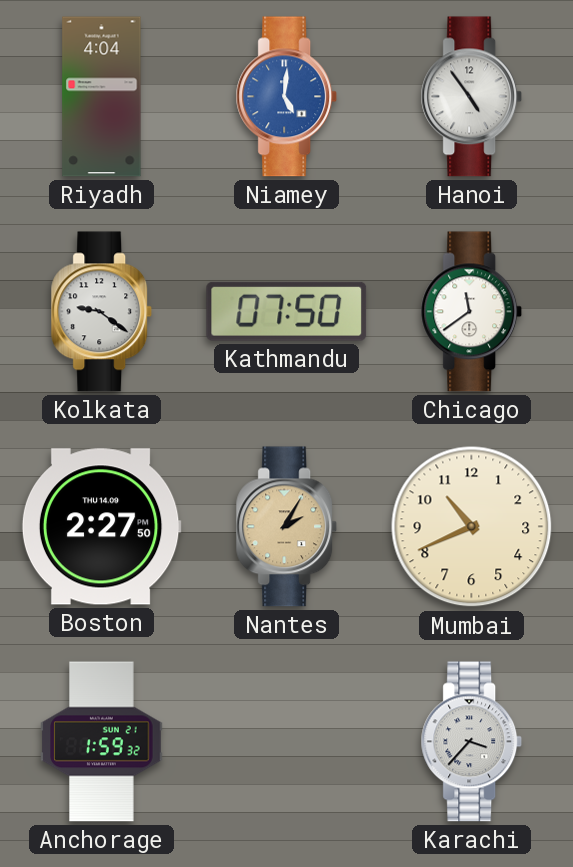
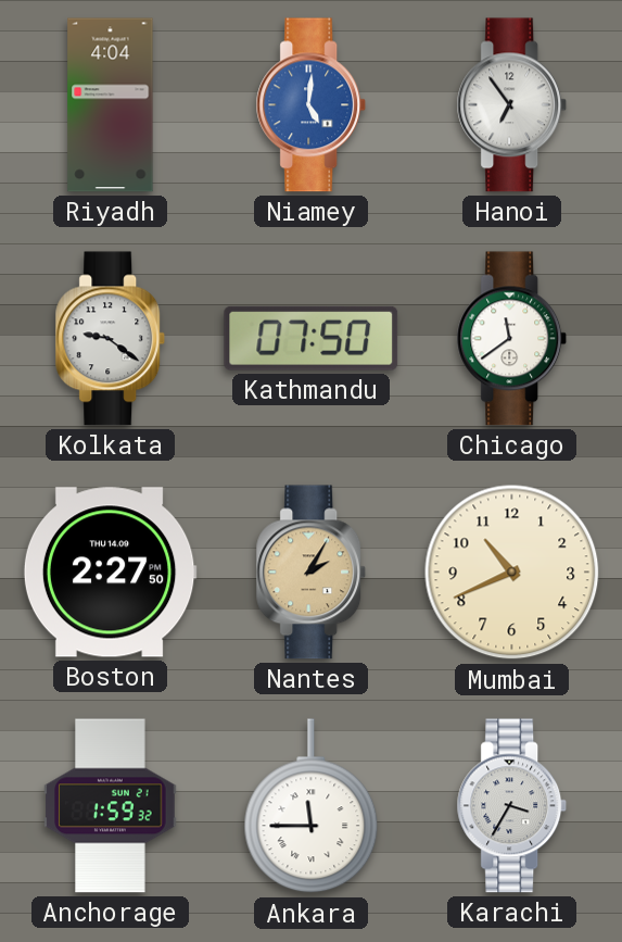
Hanoi: 4:54 -> 6:54
Ankara: none -> 11:45
Karachi: 3:37 -> 3:35
